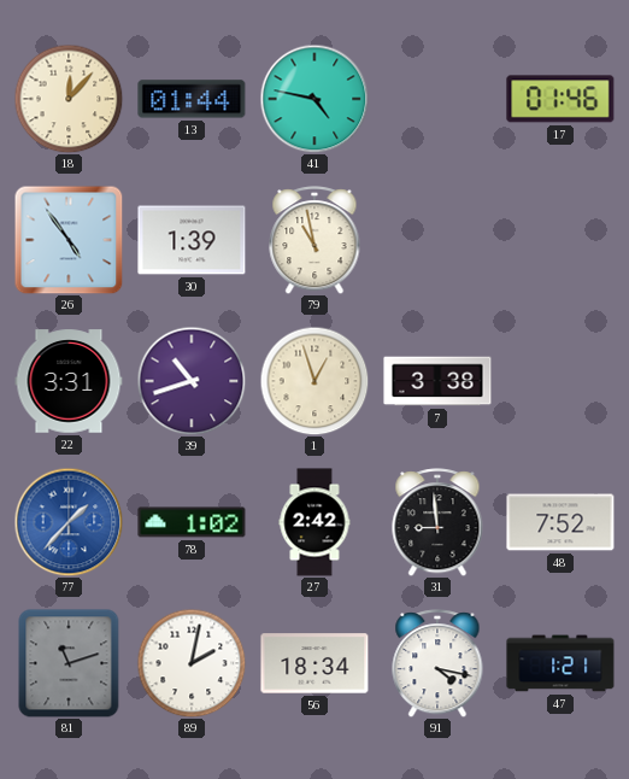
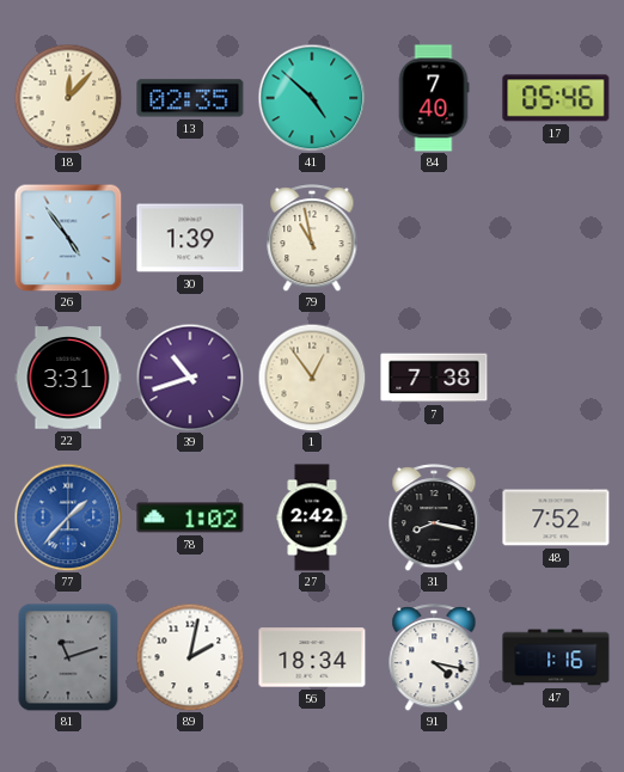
13: 01:44 -> 02:35
41: 4:47 -> 4:52
84: none -> 7:40
17: 01:46 -> 05:46
1: 12:57 -> 12:54
7: 3:38 -> 7:38
31: 8:59 -> 8:17
47: 1:21 -> 1:16
